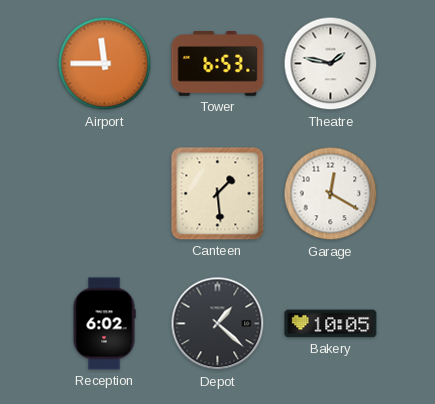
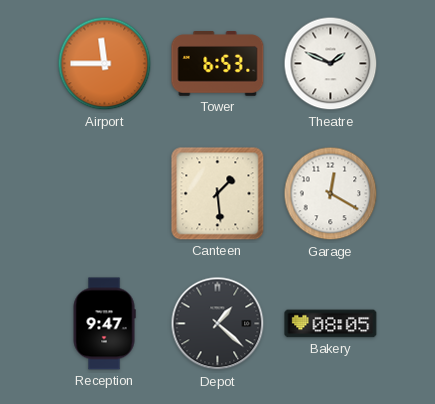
Theatre: 1:47 -> 1:49
Reception: 6:02 -> 9:47
Bakery: 10:05 -> 08:05
